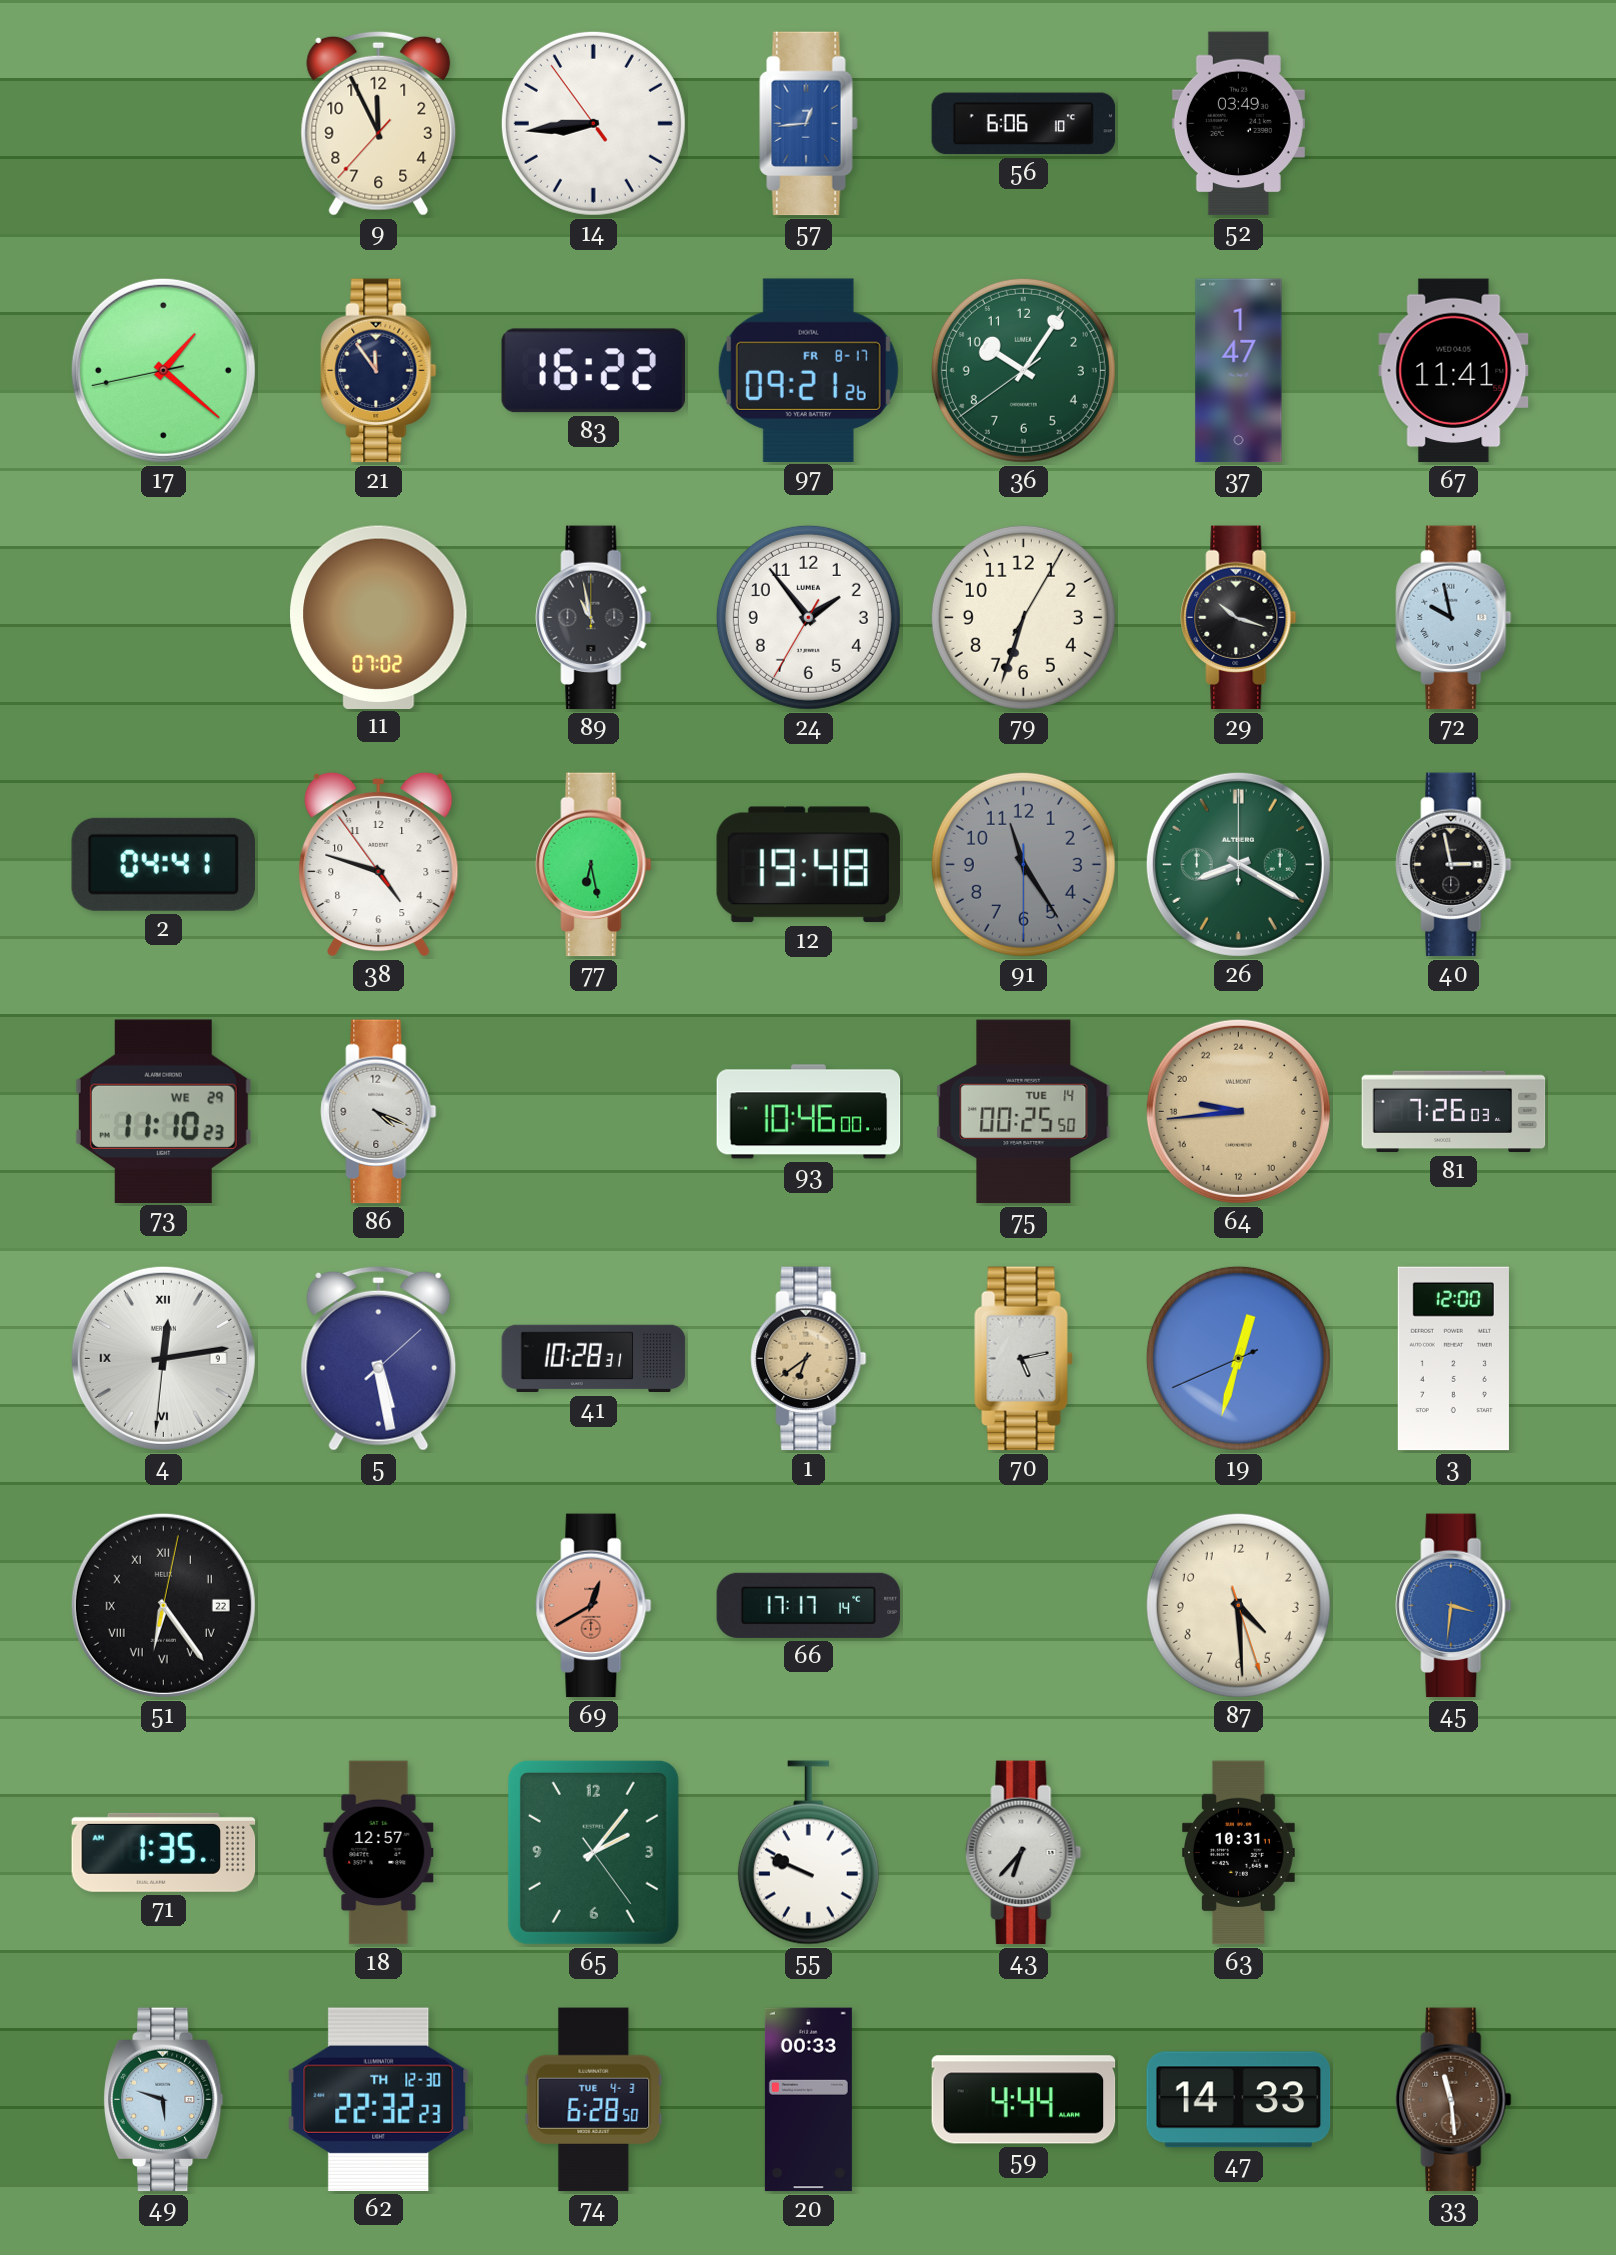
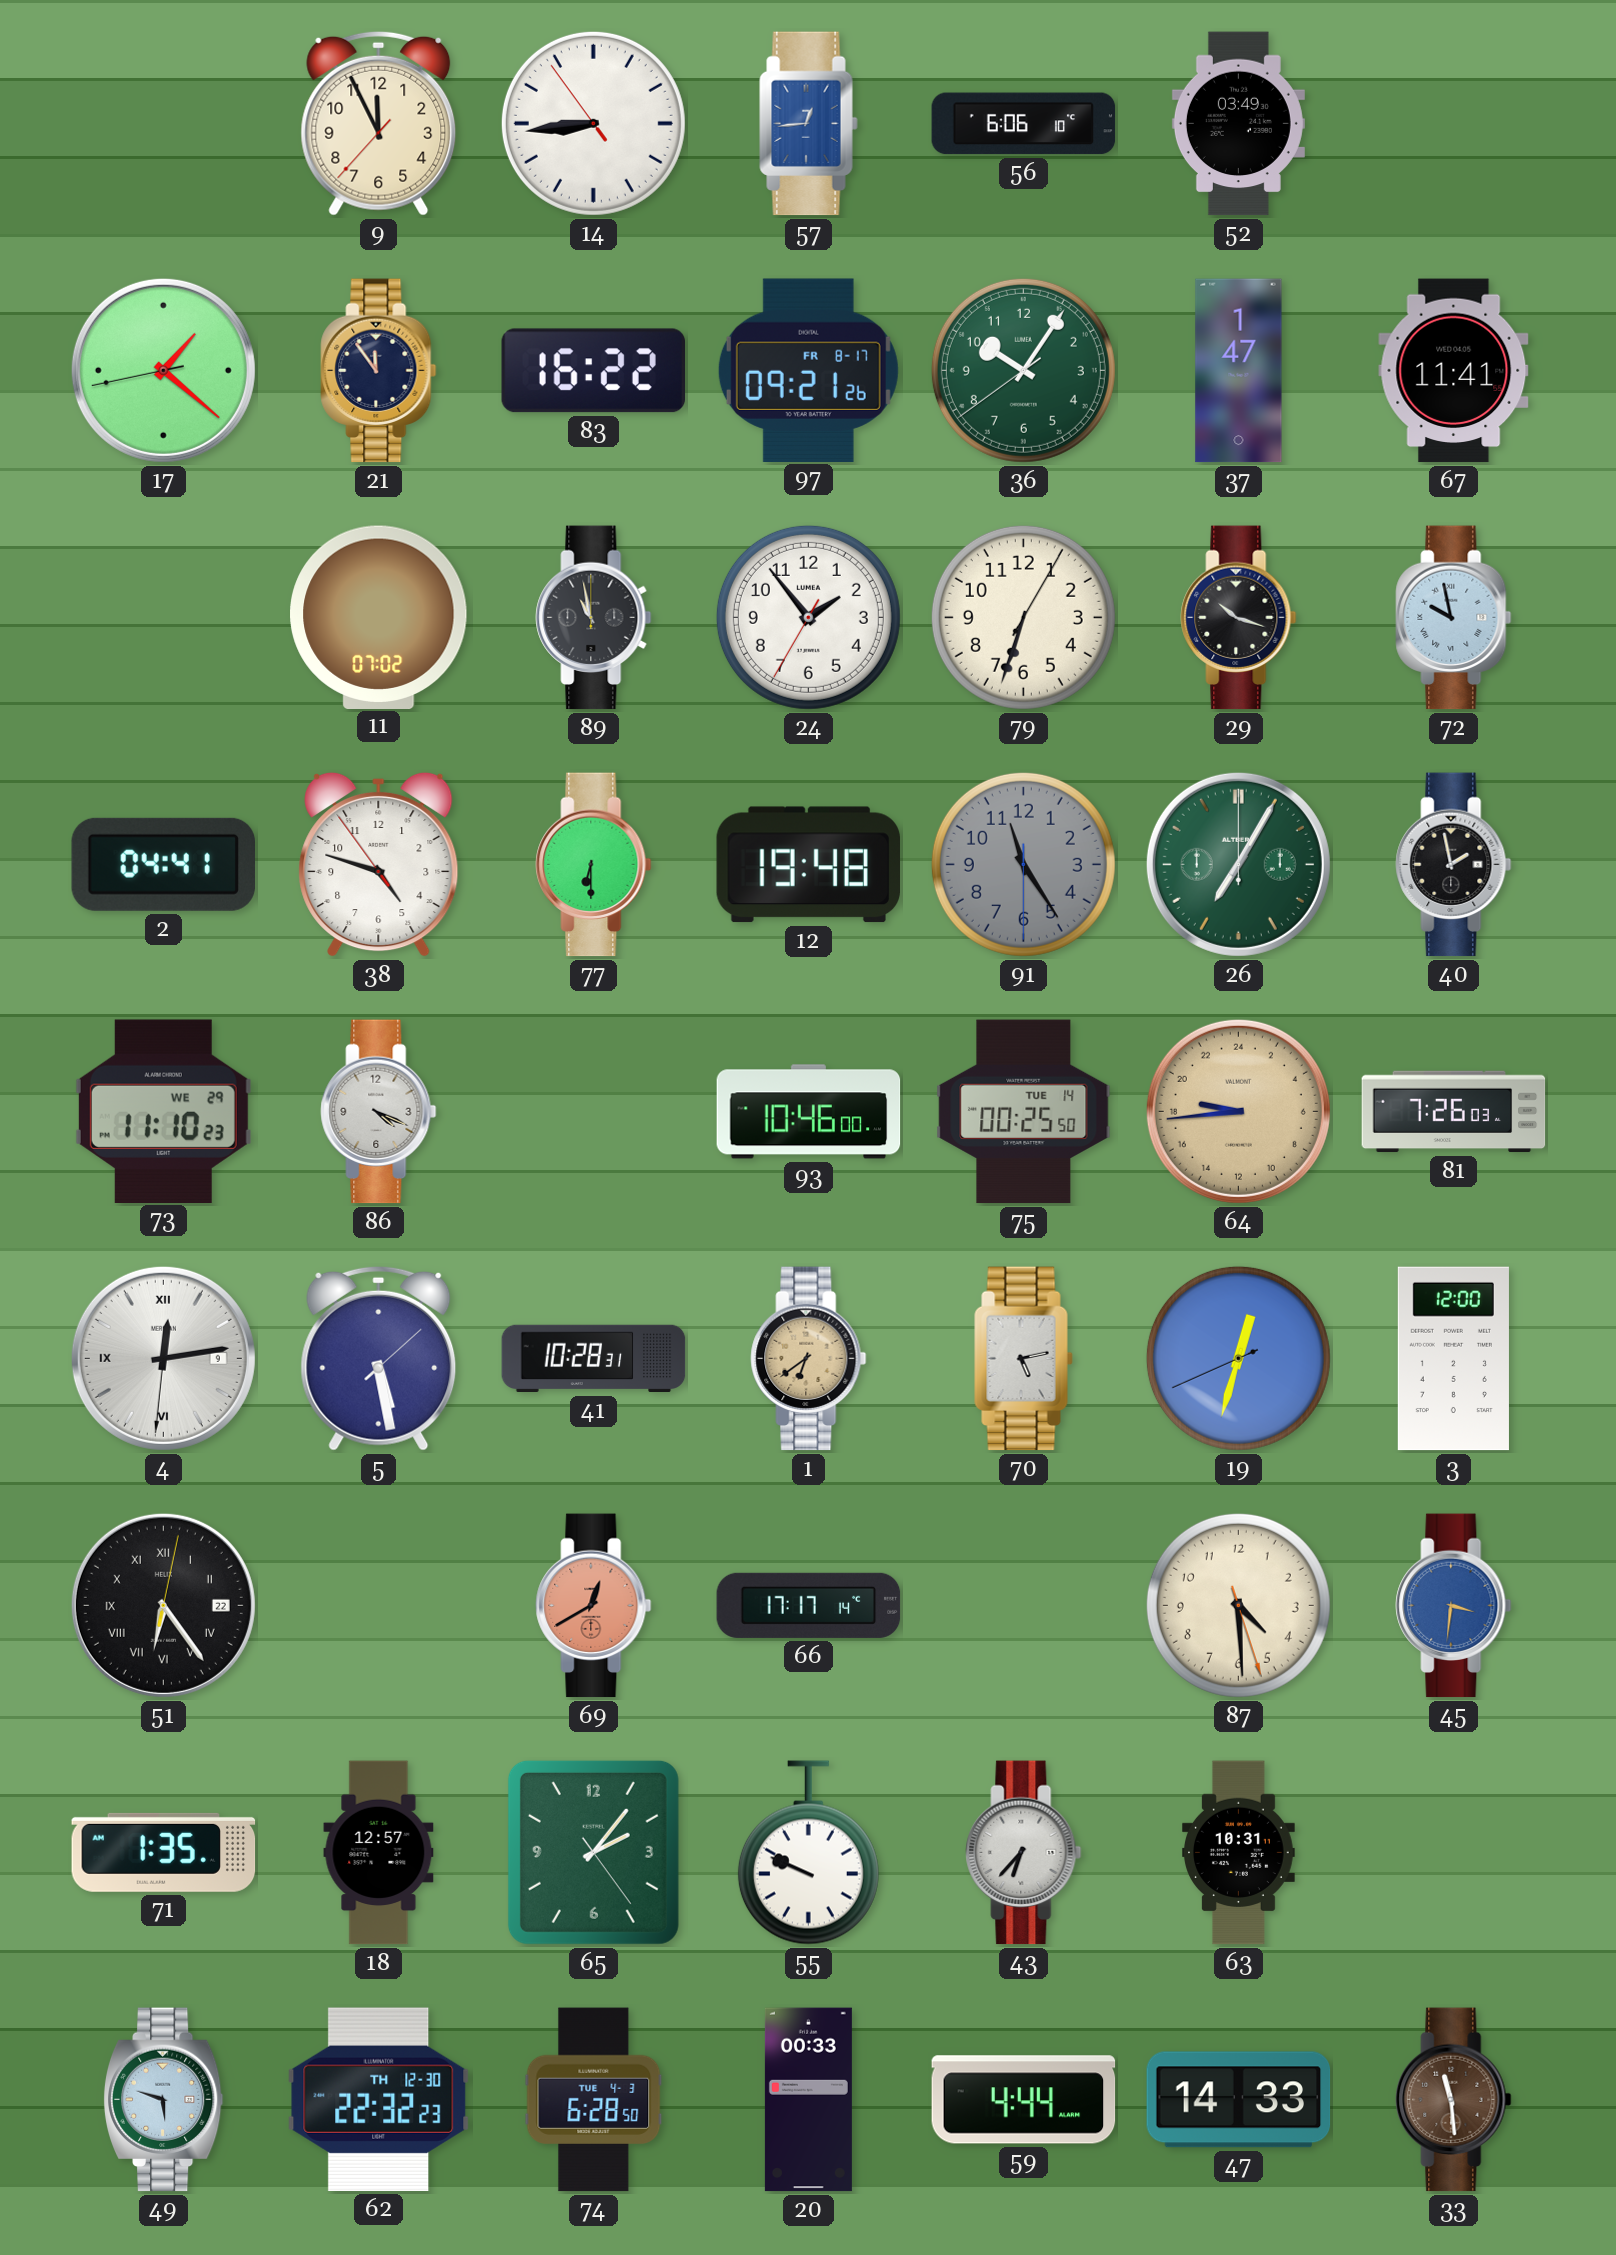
77: 6:28 -> 6:30
26: 8:20 -> 7:05
40: 2:58 -> 1:58
